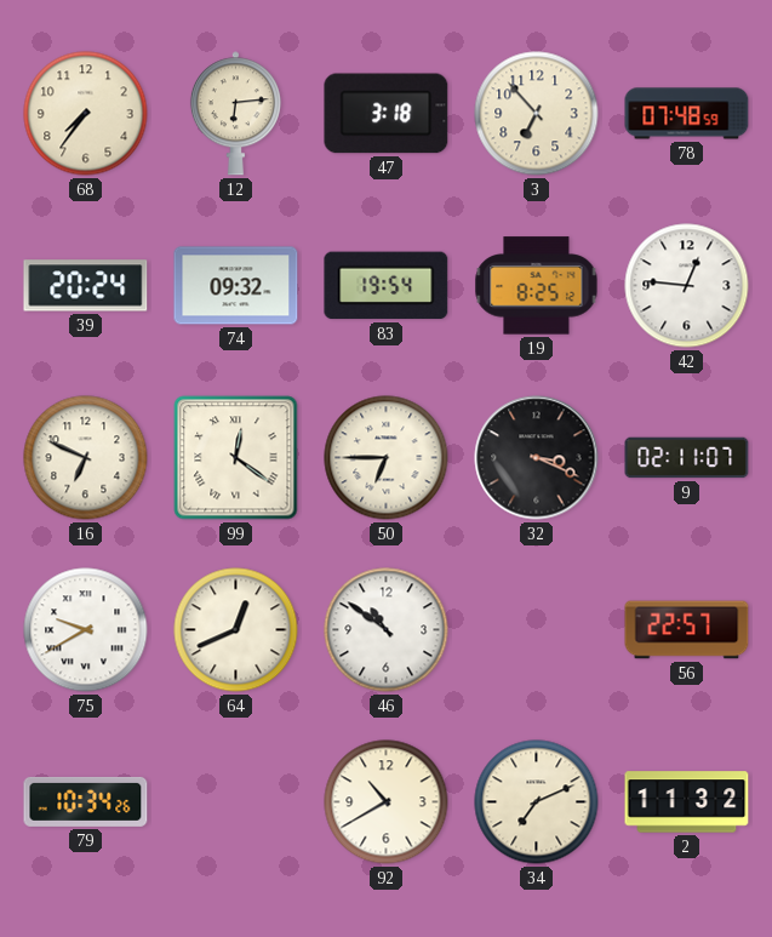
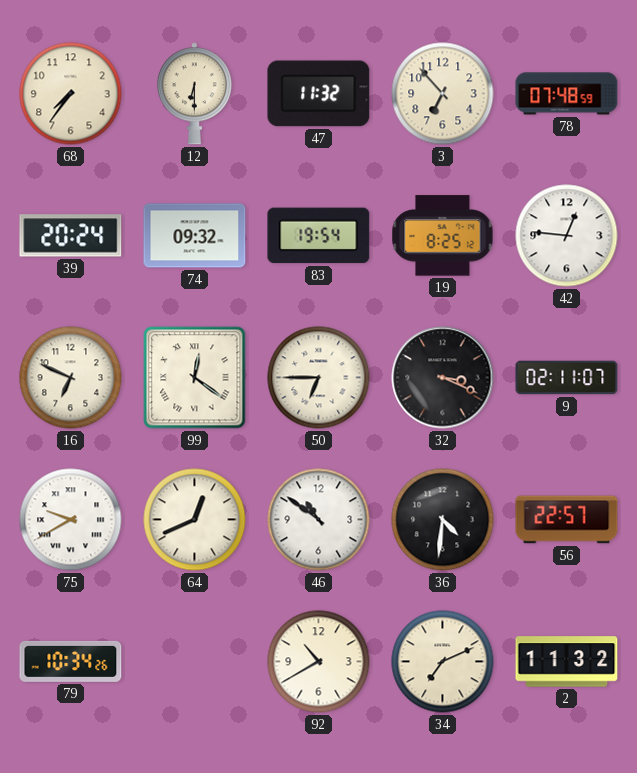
12: 6:14 -> 6:30
47: 3:18 -> 11:32
36: none -> 4:31
